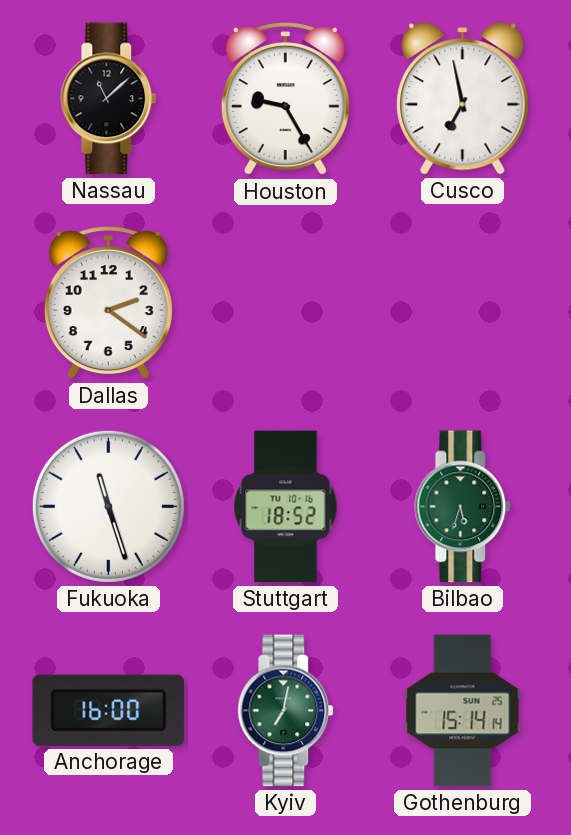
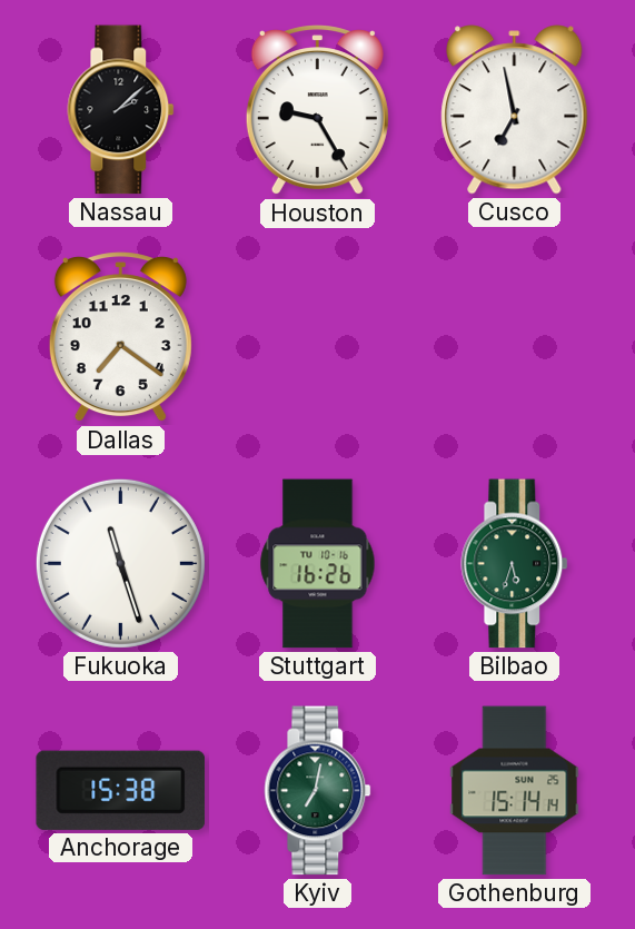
Nassau: 11:08 -> 2:08
Dallas: 2:21 -> 7:21
Stuttgart: 18:52 -> 16:26
Anchorage: 16:00 -> 15:38
